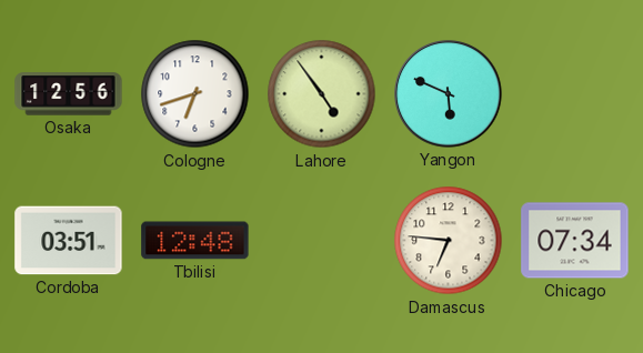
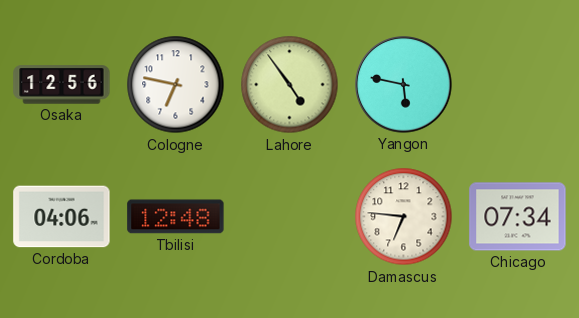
Cologne: 6:42 -> 6:47
Yangon: 5:49 -> 5:47
Cordoba: 03:51 -> 04:06
